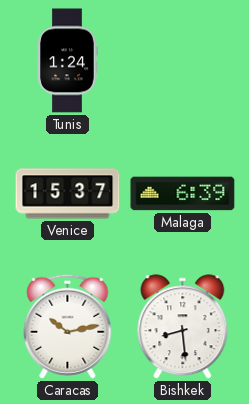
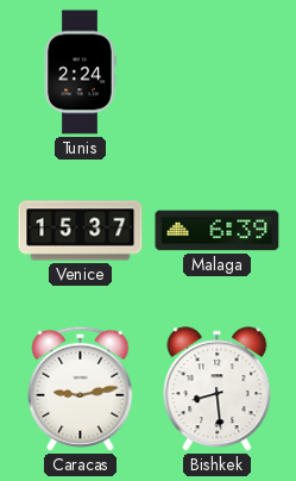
Tunis: 1:24 -> 2:24
Caracas: 10:13 -> 9:13
